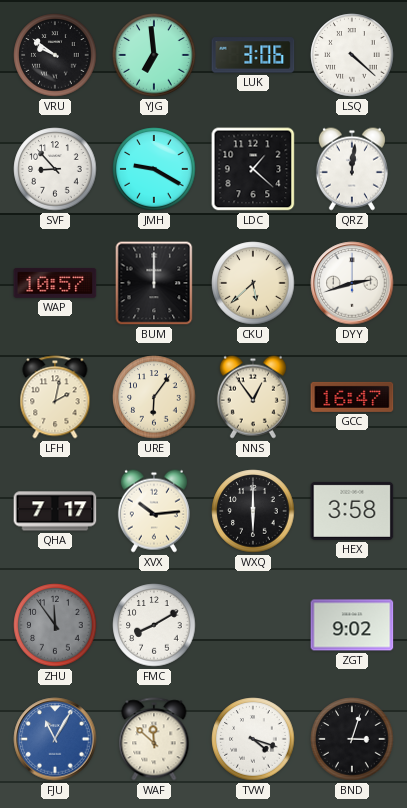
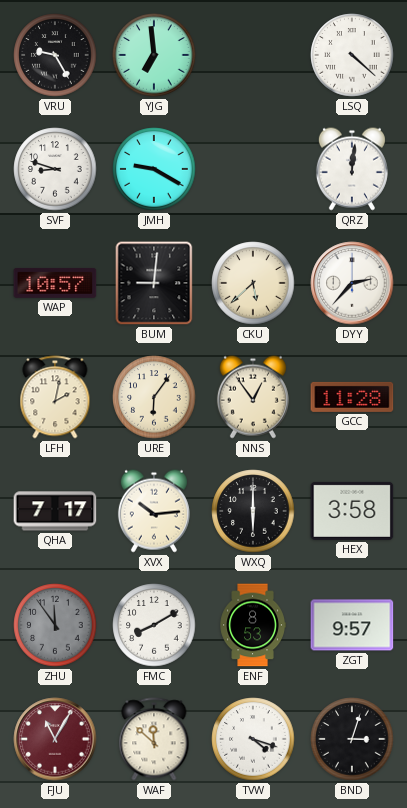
VRU: 9:51 -> 9:25
LUK: 3:06 -> none
SVF: 8:53 -> 8:48
LDC: 1:22 -> none
BUM: 12:00 -> 9:01
DYY: 2:42 -> 2:37
GCC: 16:47 -> 11:28
ENF: none -> 8:53
ZGT: 9:02 -> 9:57
FJU dial: blue -> burgundy
